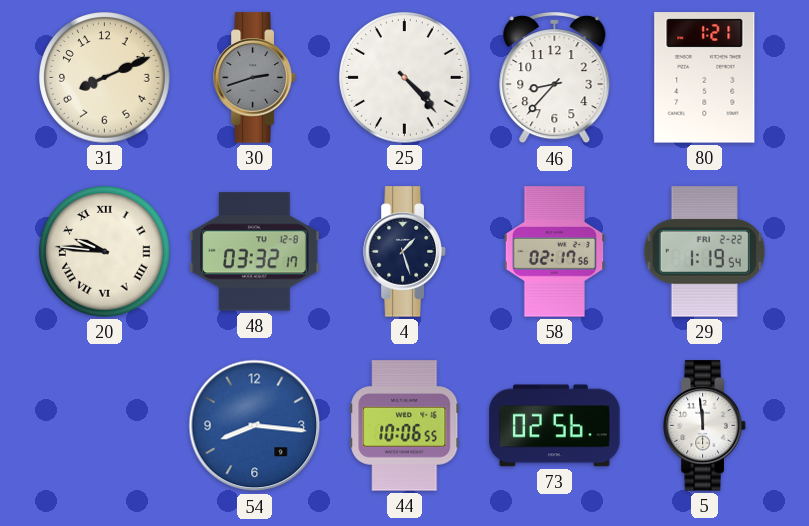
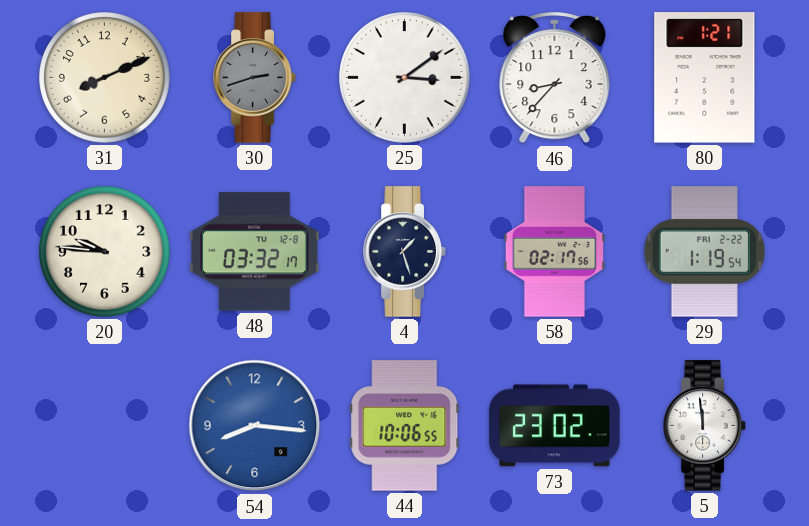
25: 4:23 -> 3:09
20 numerals: Roman -> Arabic
73: 02:56 -> 23:02
